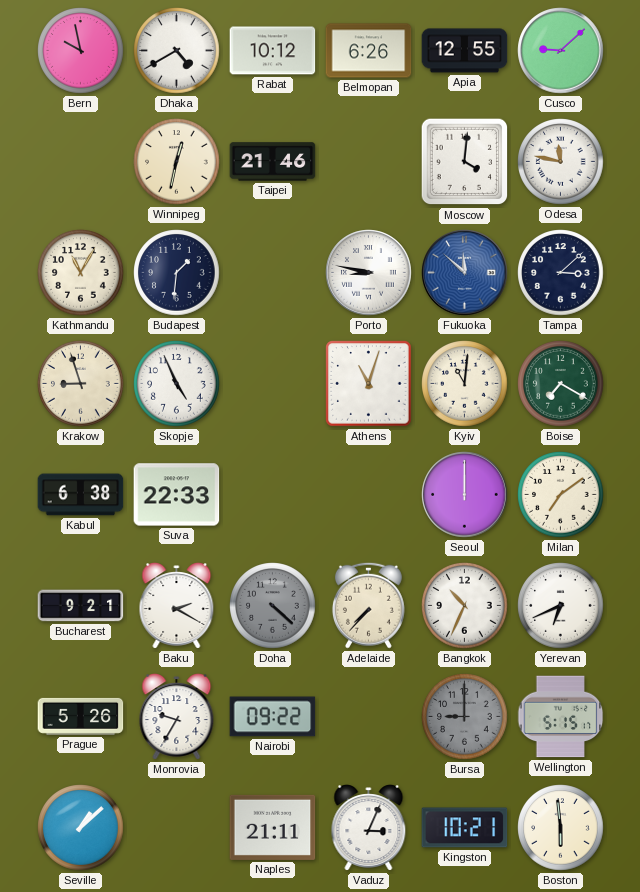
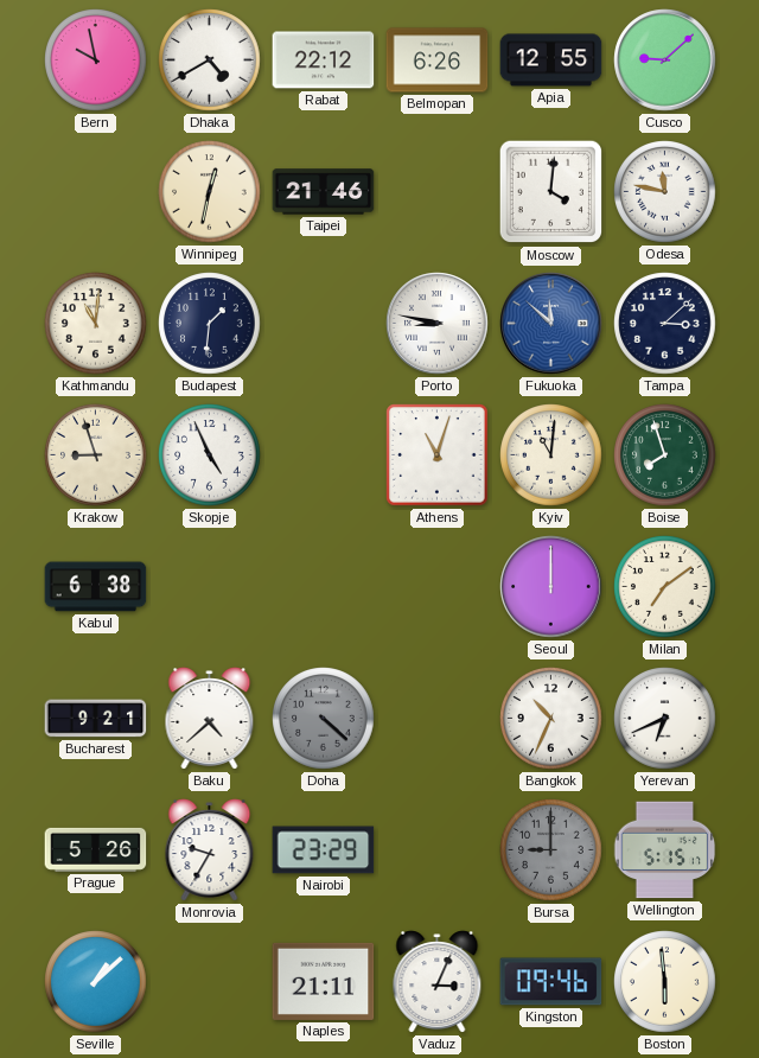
Rabat: 10:12 -> 22:12
Kathmandu: 11:05 -> 11:01
Boise: 7:20 -> 7:57
Suva: 22:33 -> none
Baku: 2:20 -> 4:38
Adelaide: 7:37 -> none
Nairobi: 09:22 -> 23:29
Kingston: 10:21 -> 09:46
